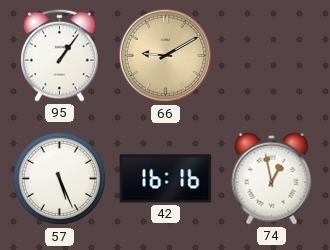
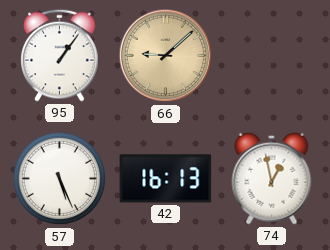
66: 9:10 -> 9:08
42: 16:16 -> 16:13
